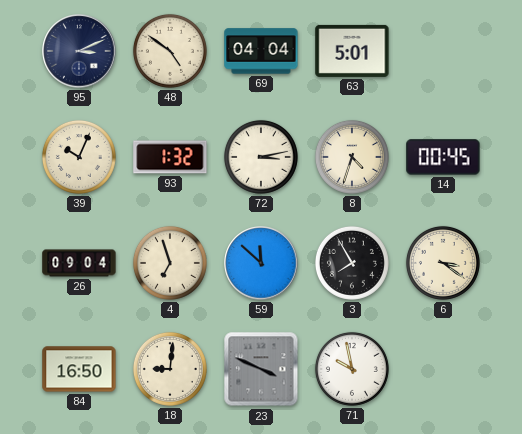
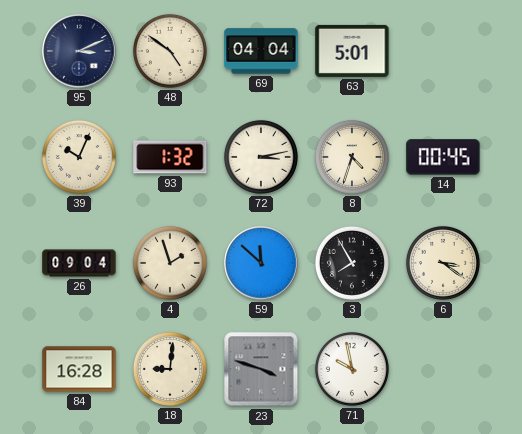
4: 6:57 -> 1:57
84: 16:50 -> 16:28
23: 3:49 -> 3:48
